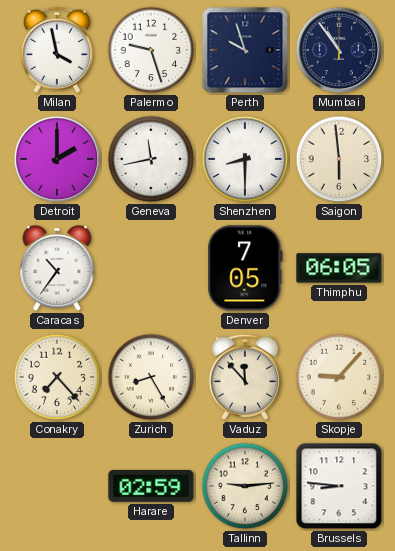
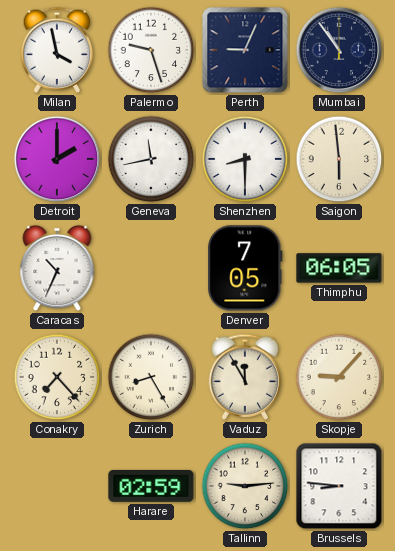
Perth: 9:57 -> 9:04
Caracas: 10:36 -> 10:34
Vaduz: 11:53 -> 11:55
